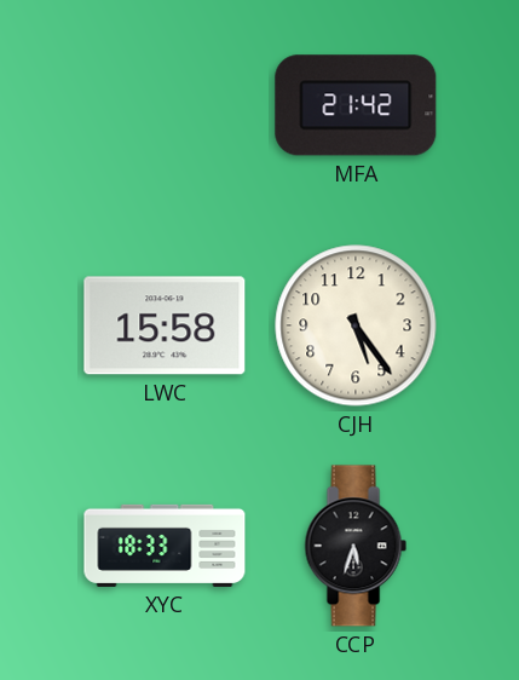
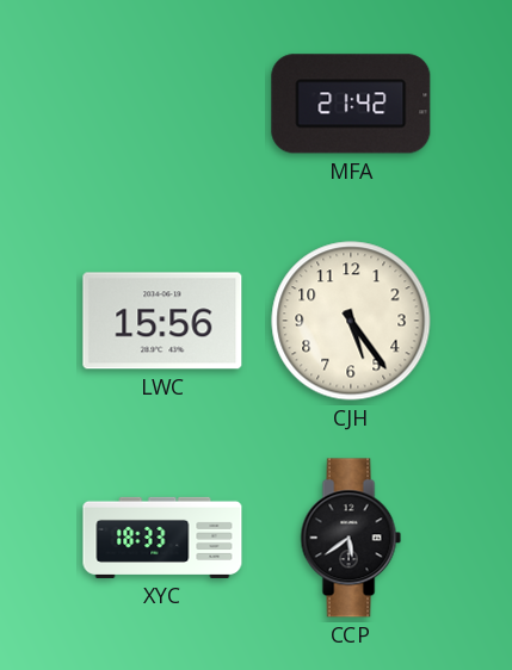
LWC: 15:58 -> 15:56
CCP: 5:33 -> 5:39
